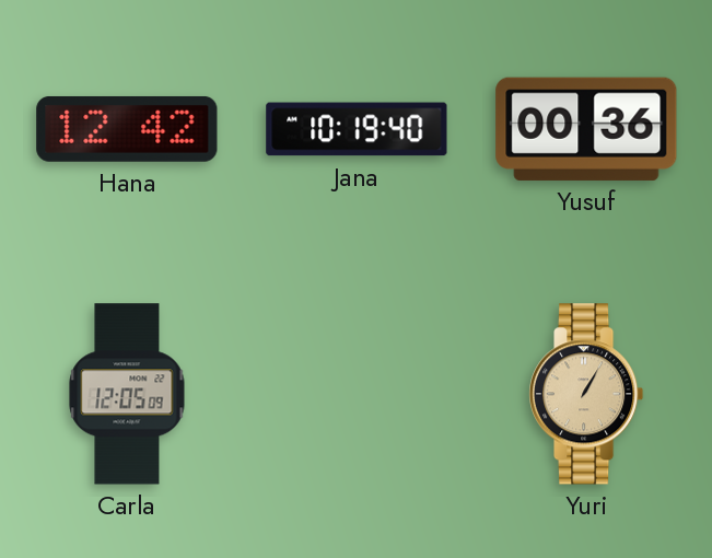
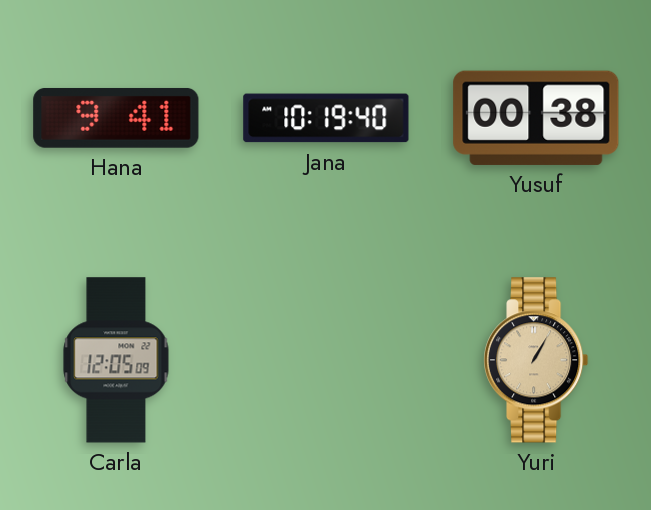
Hana: 12:42 -> 9:41
Yusuf: 00:36 -> 00:38
